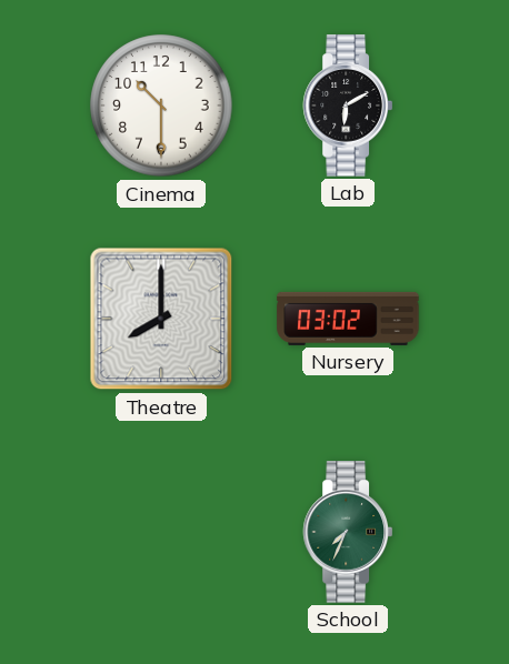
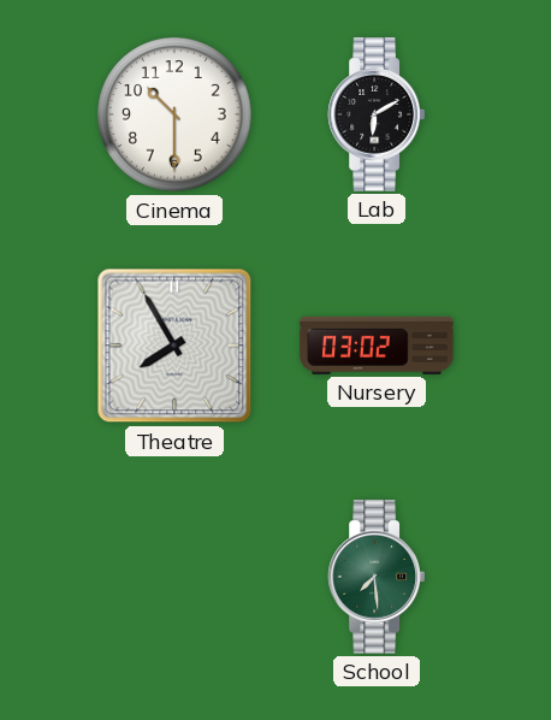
Theatre: 8:00 -> 7:55
School: 7:34 -> 7:29
